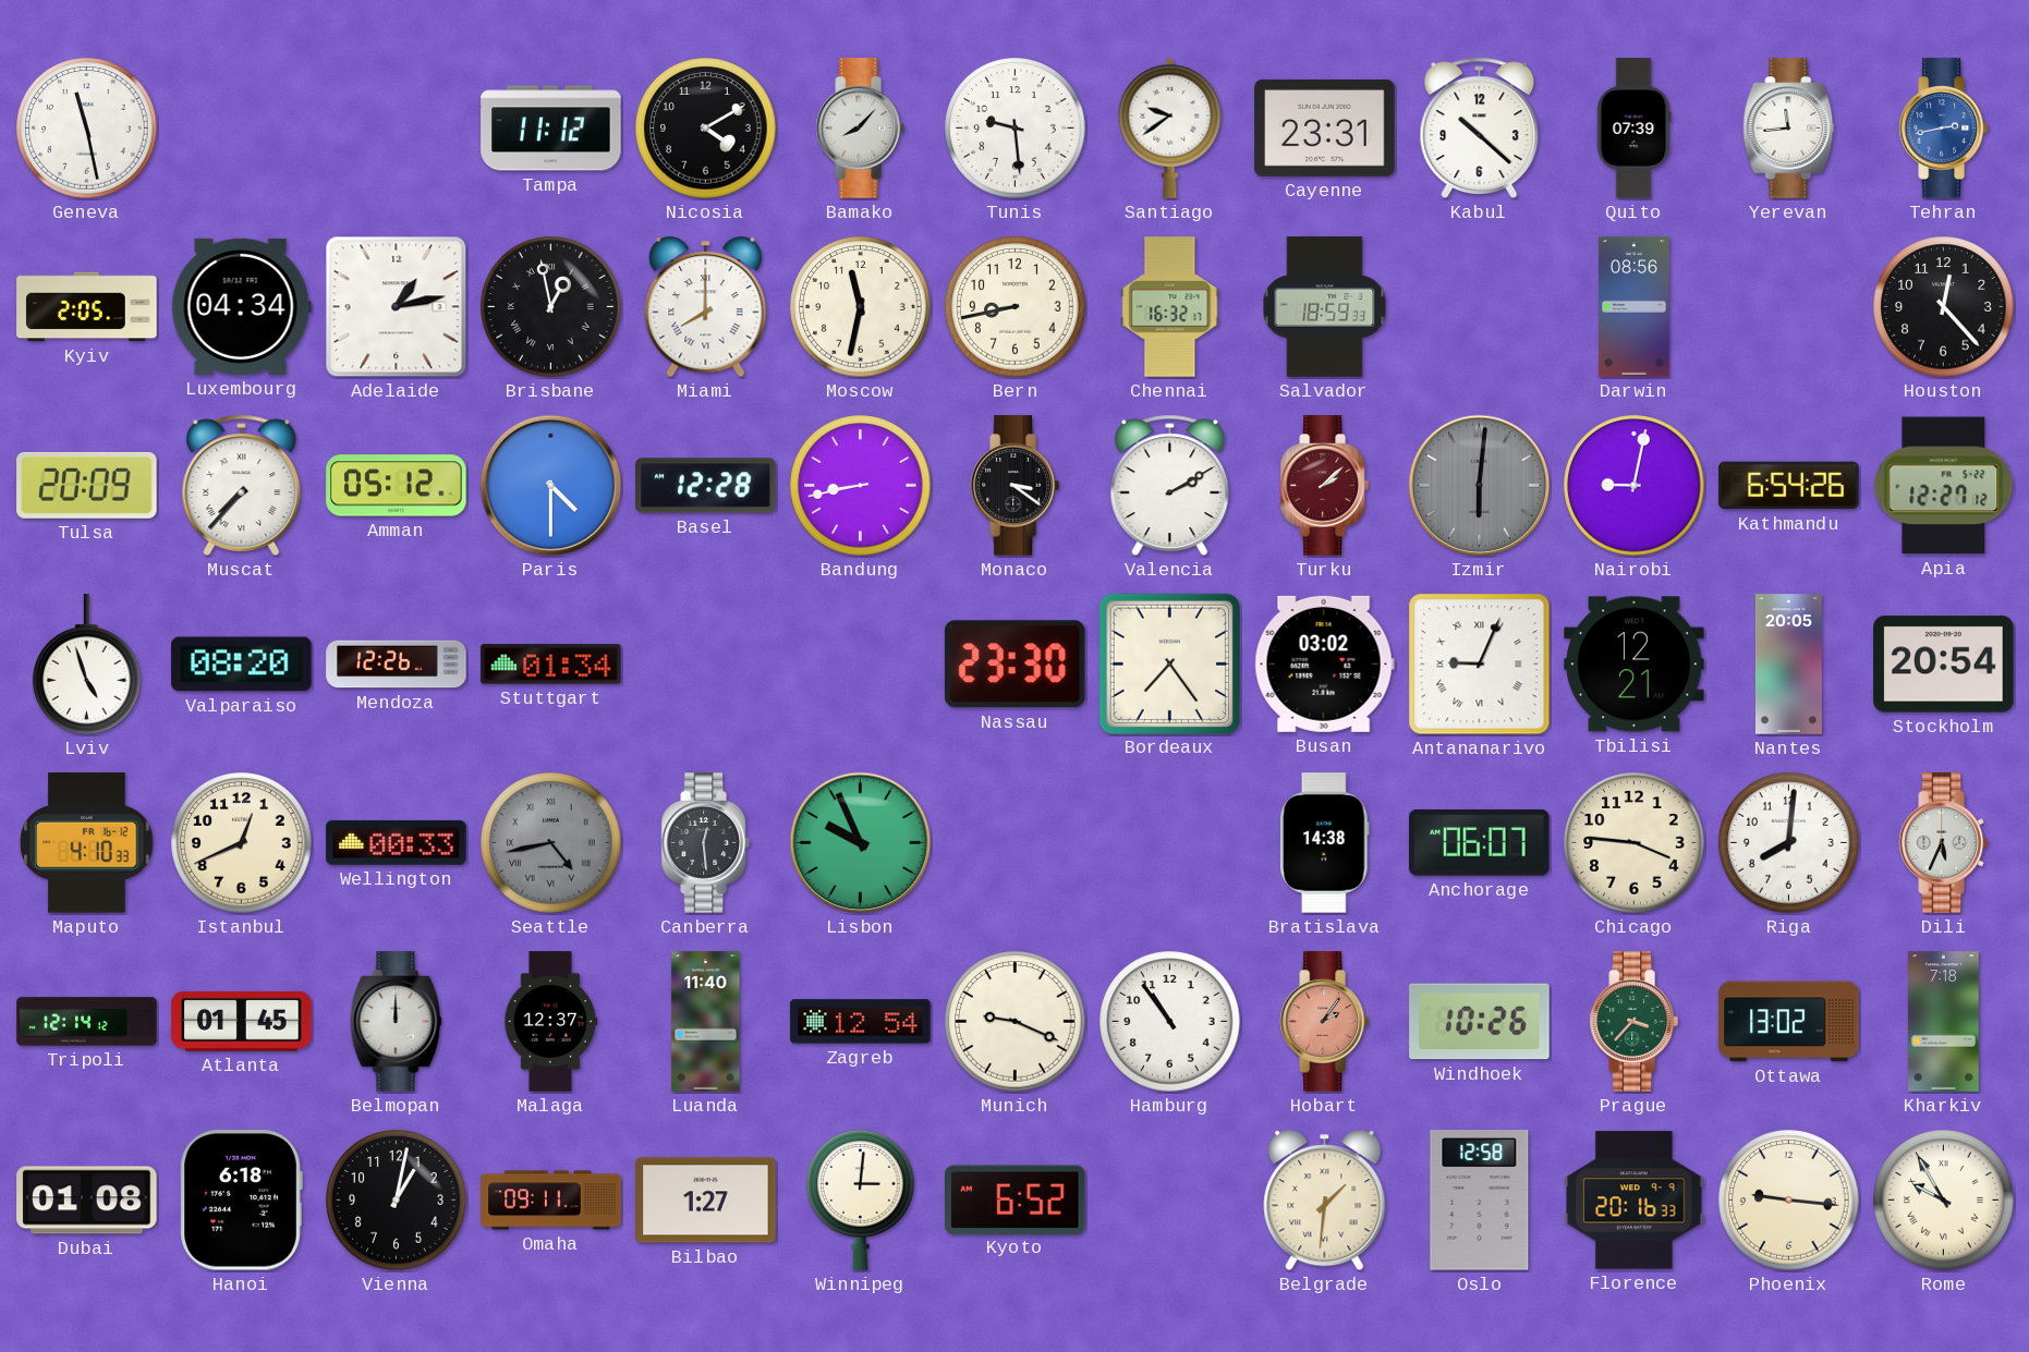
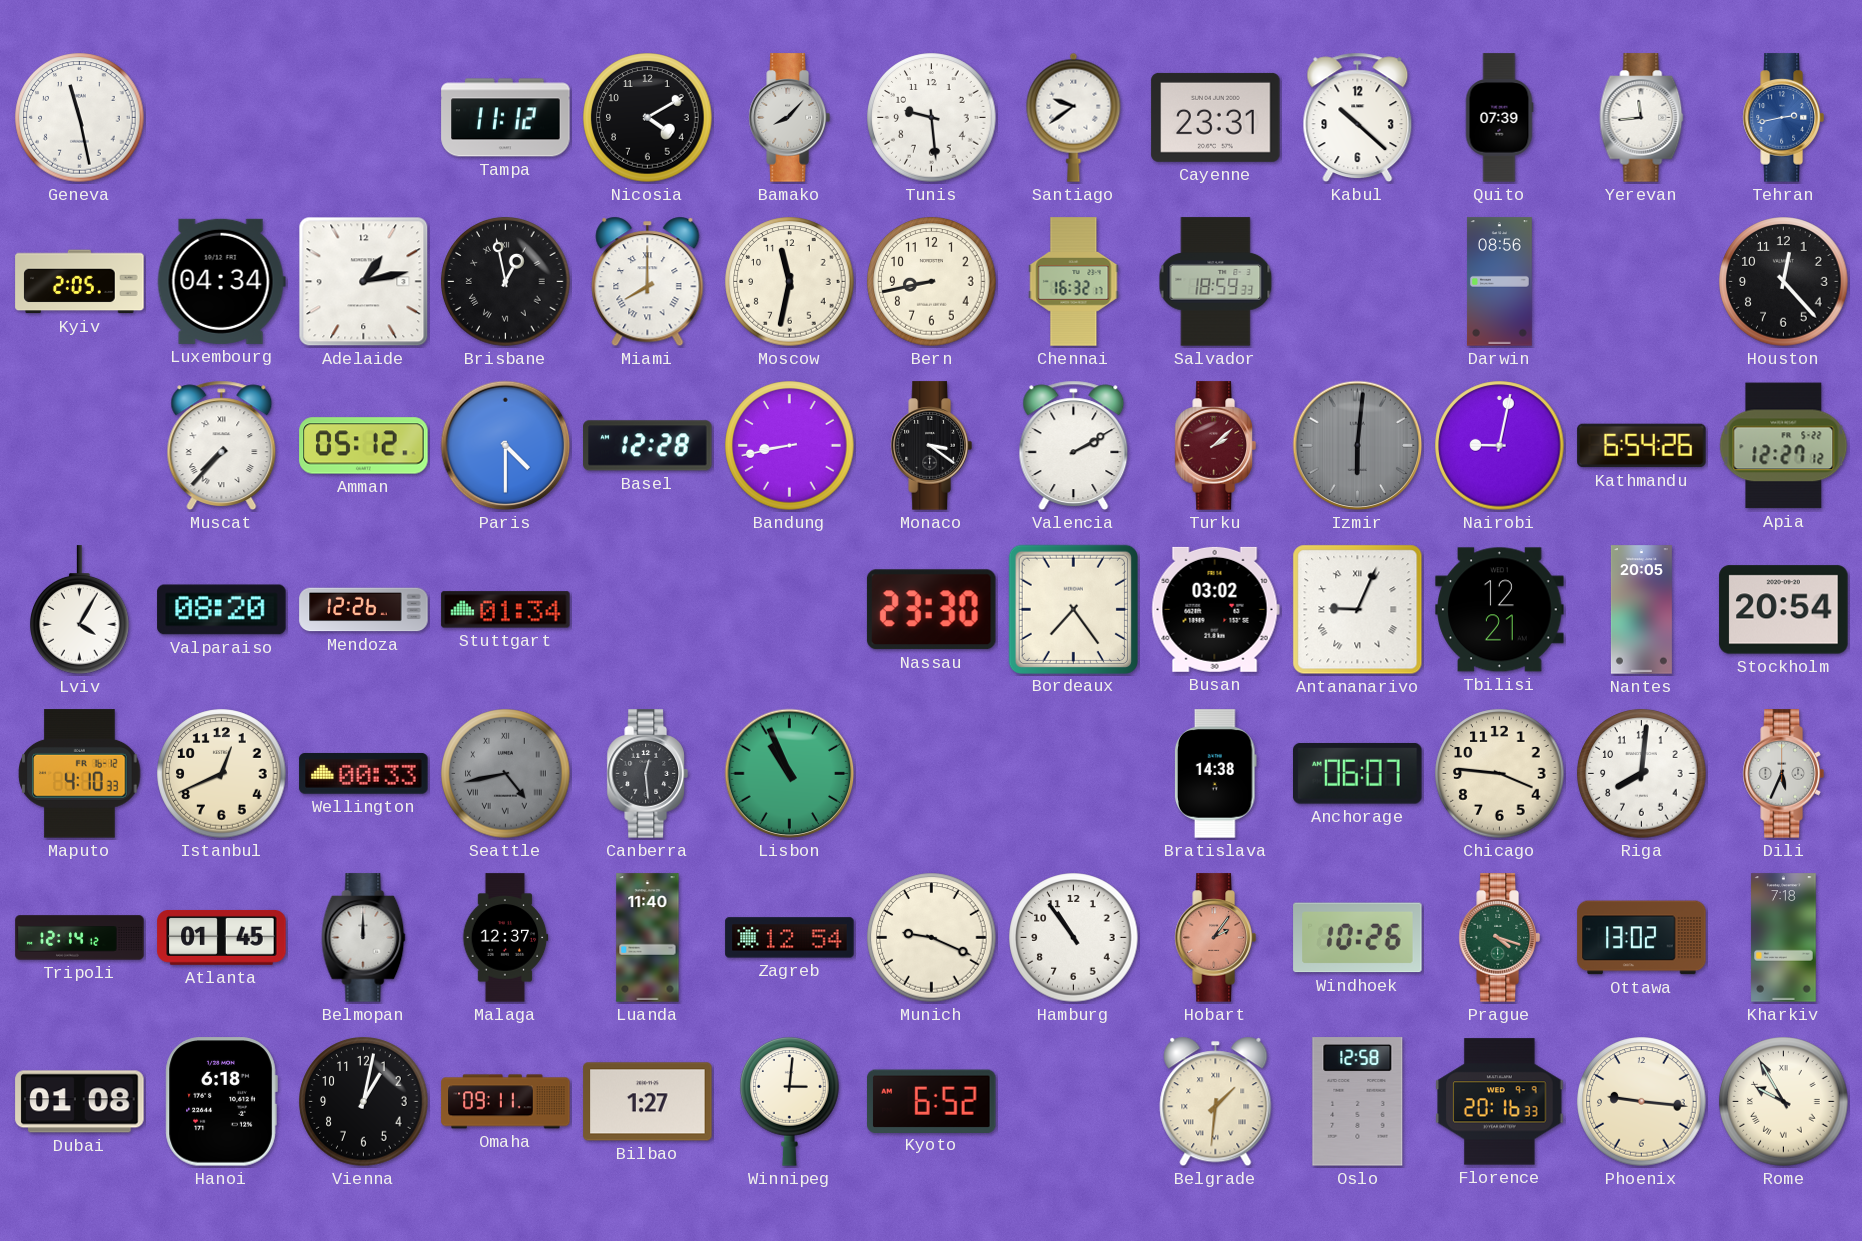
Tulsa: 20:09 -> none
Lviv: 4:57 -> 4:05
Lisbon: 9:56 -> 10:56
Prague: 3:37 -> 4:18
